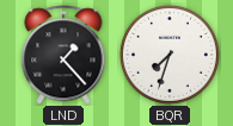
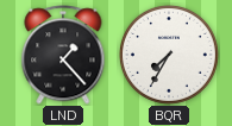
BQR: 7:33 -> 7:35
